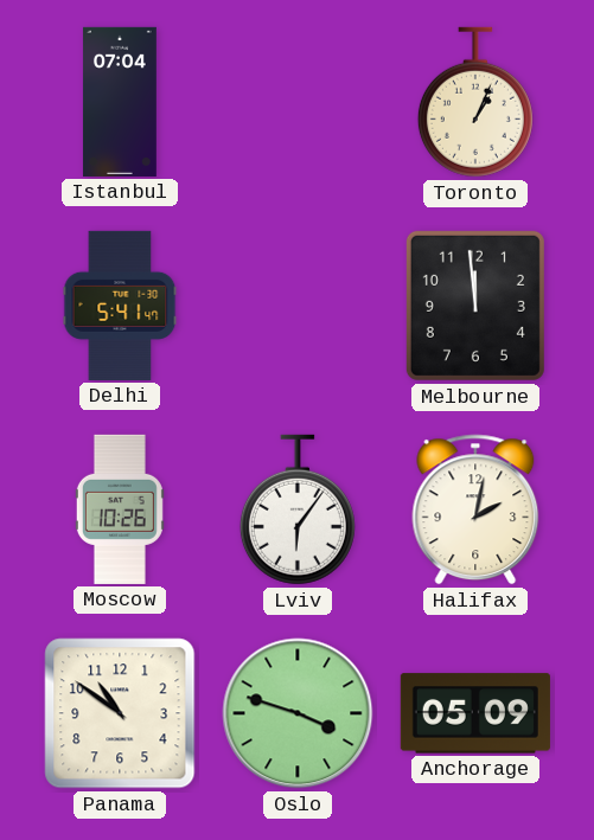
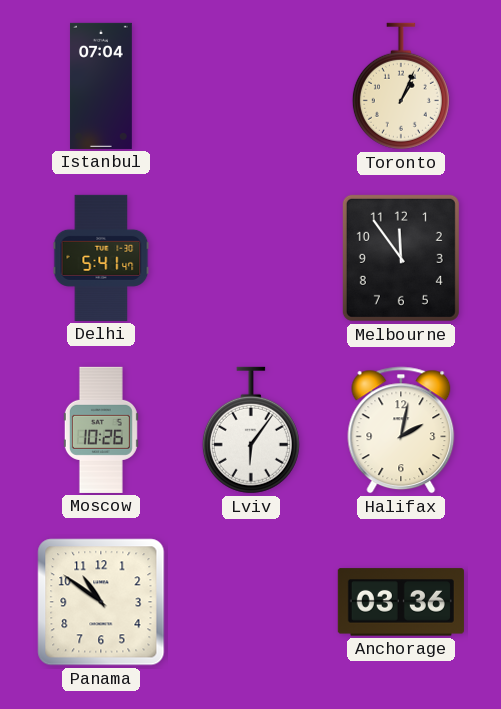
Melbourne: 11:59 -> 11:54
Oslo: 3:48 -> none
Anchorage: 05:09 -> 03:36
